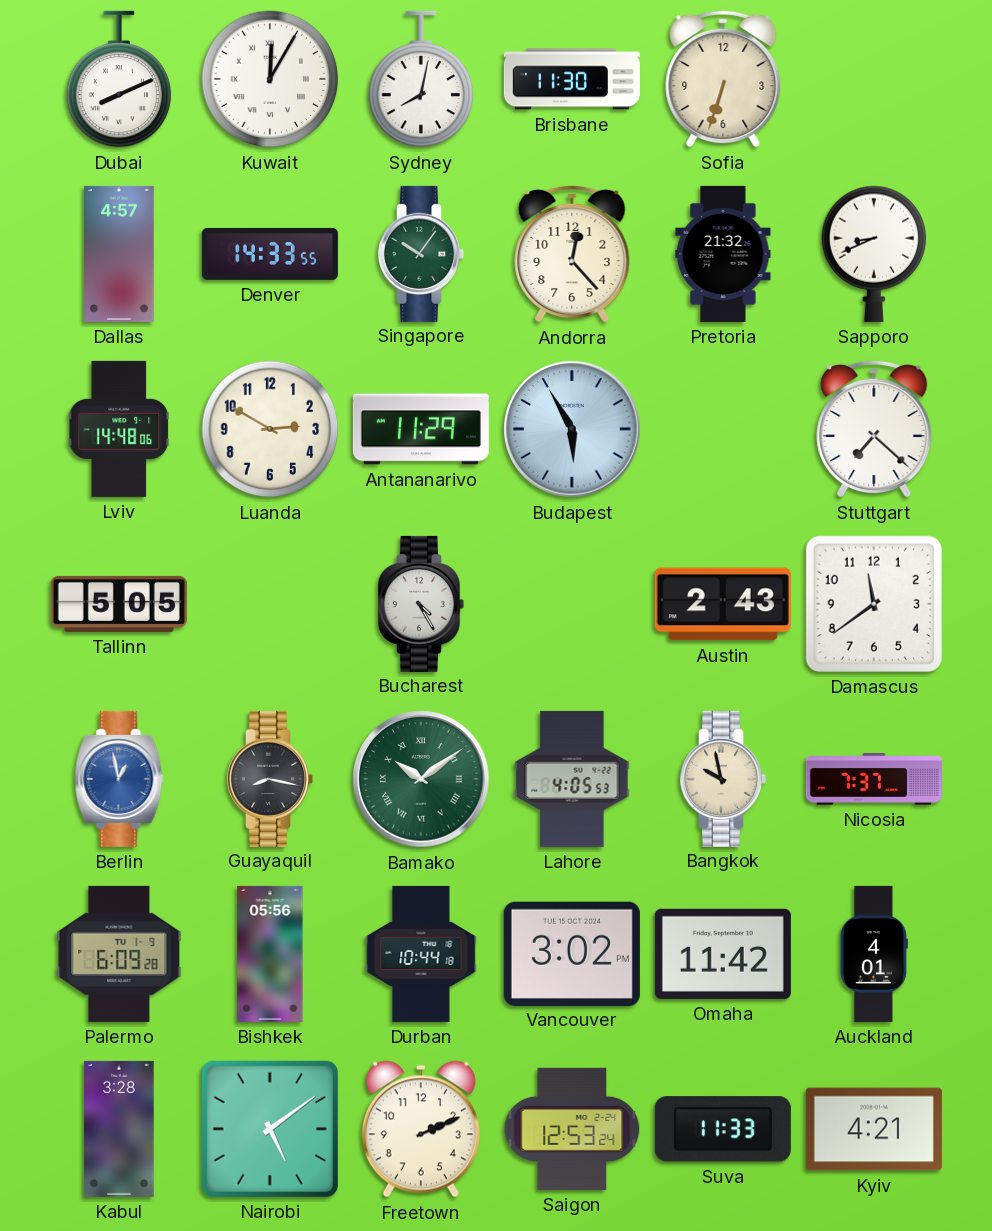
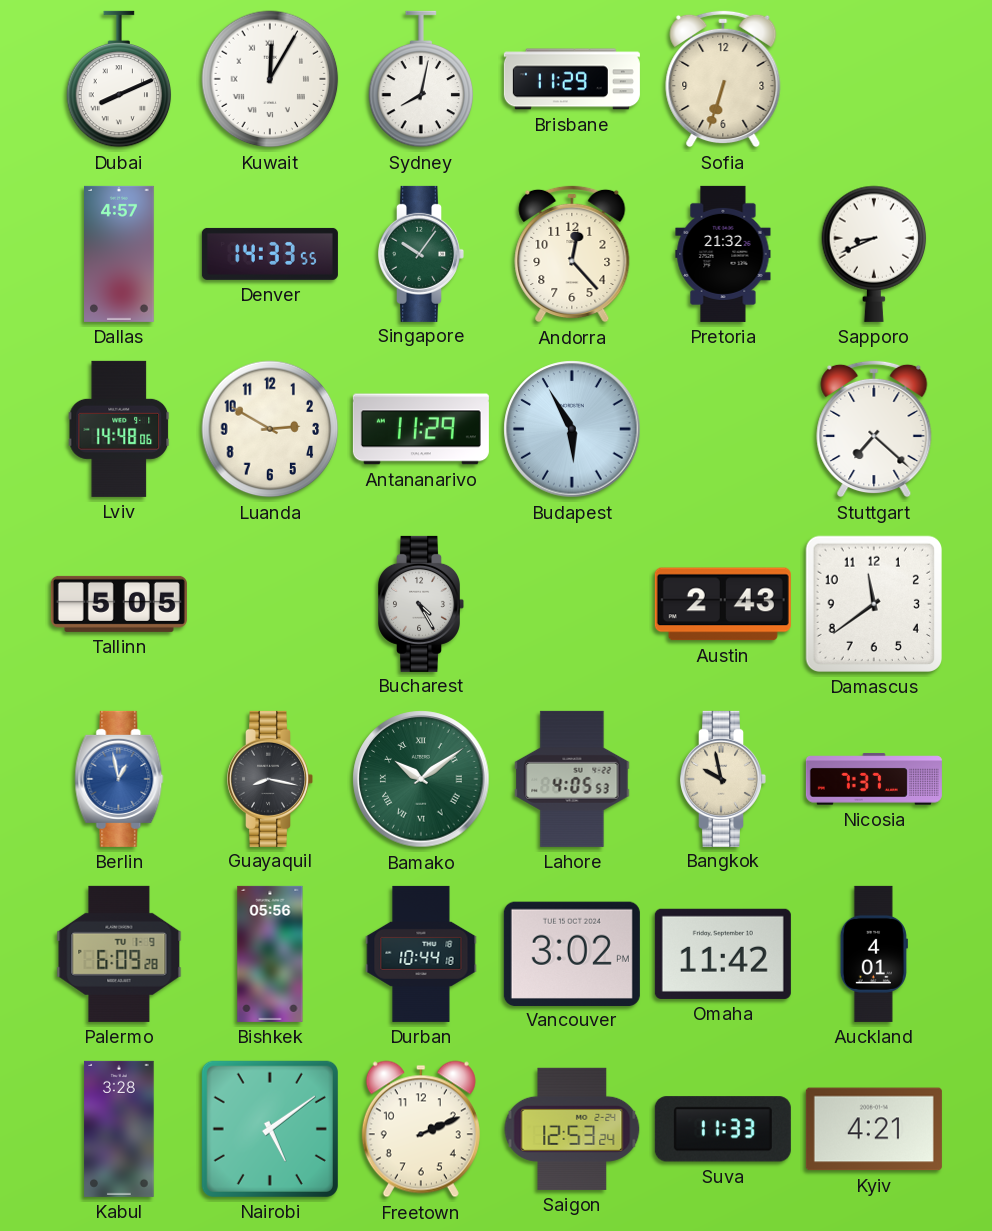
Brisbane: 11:30 -> 11:29
